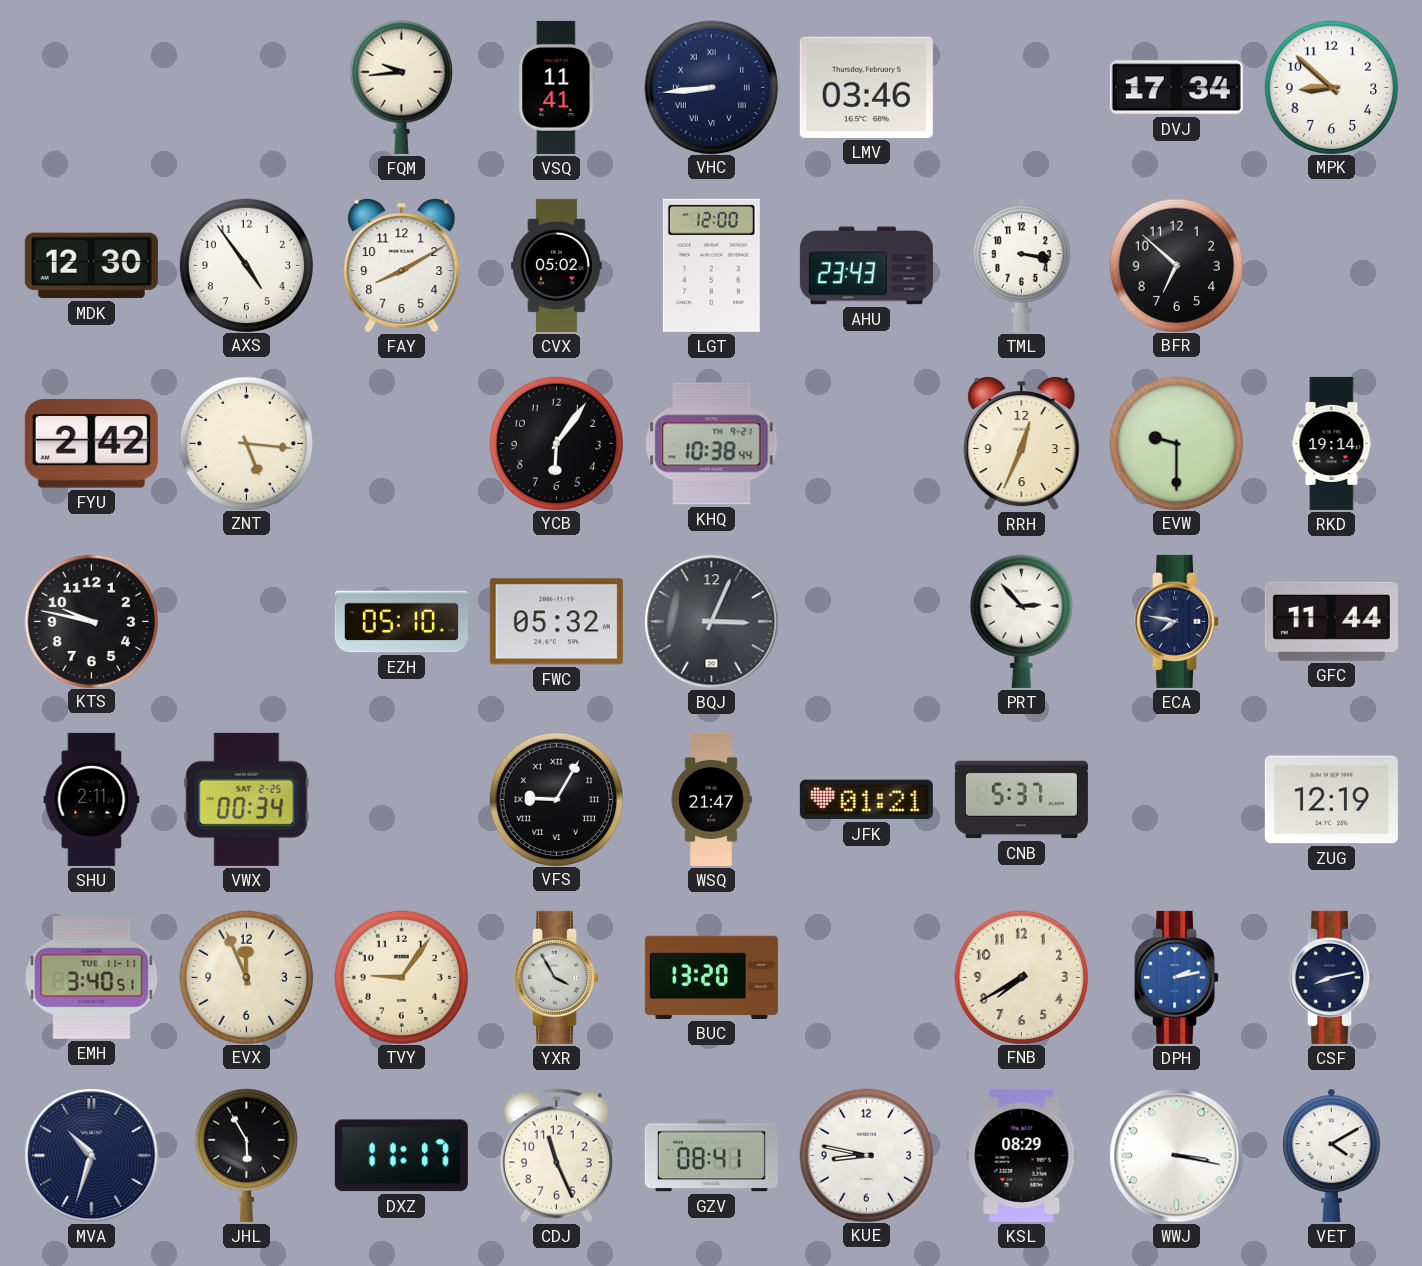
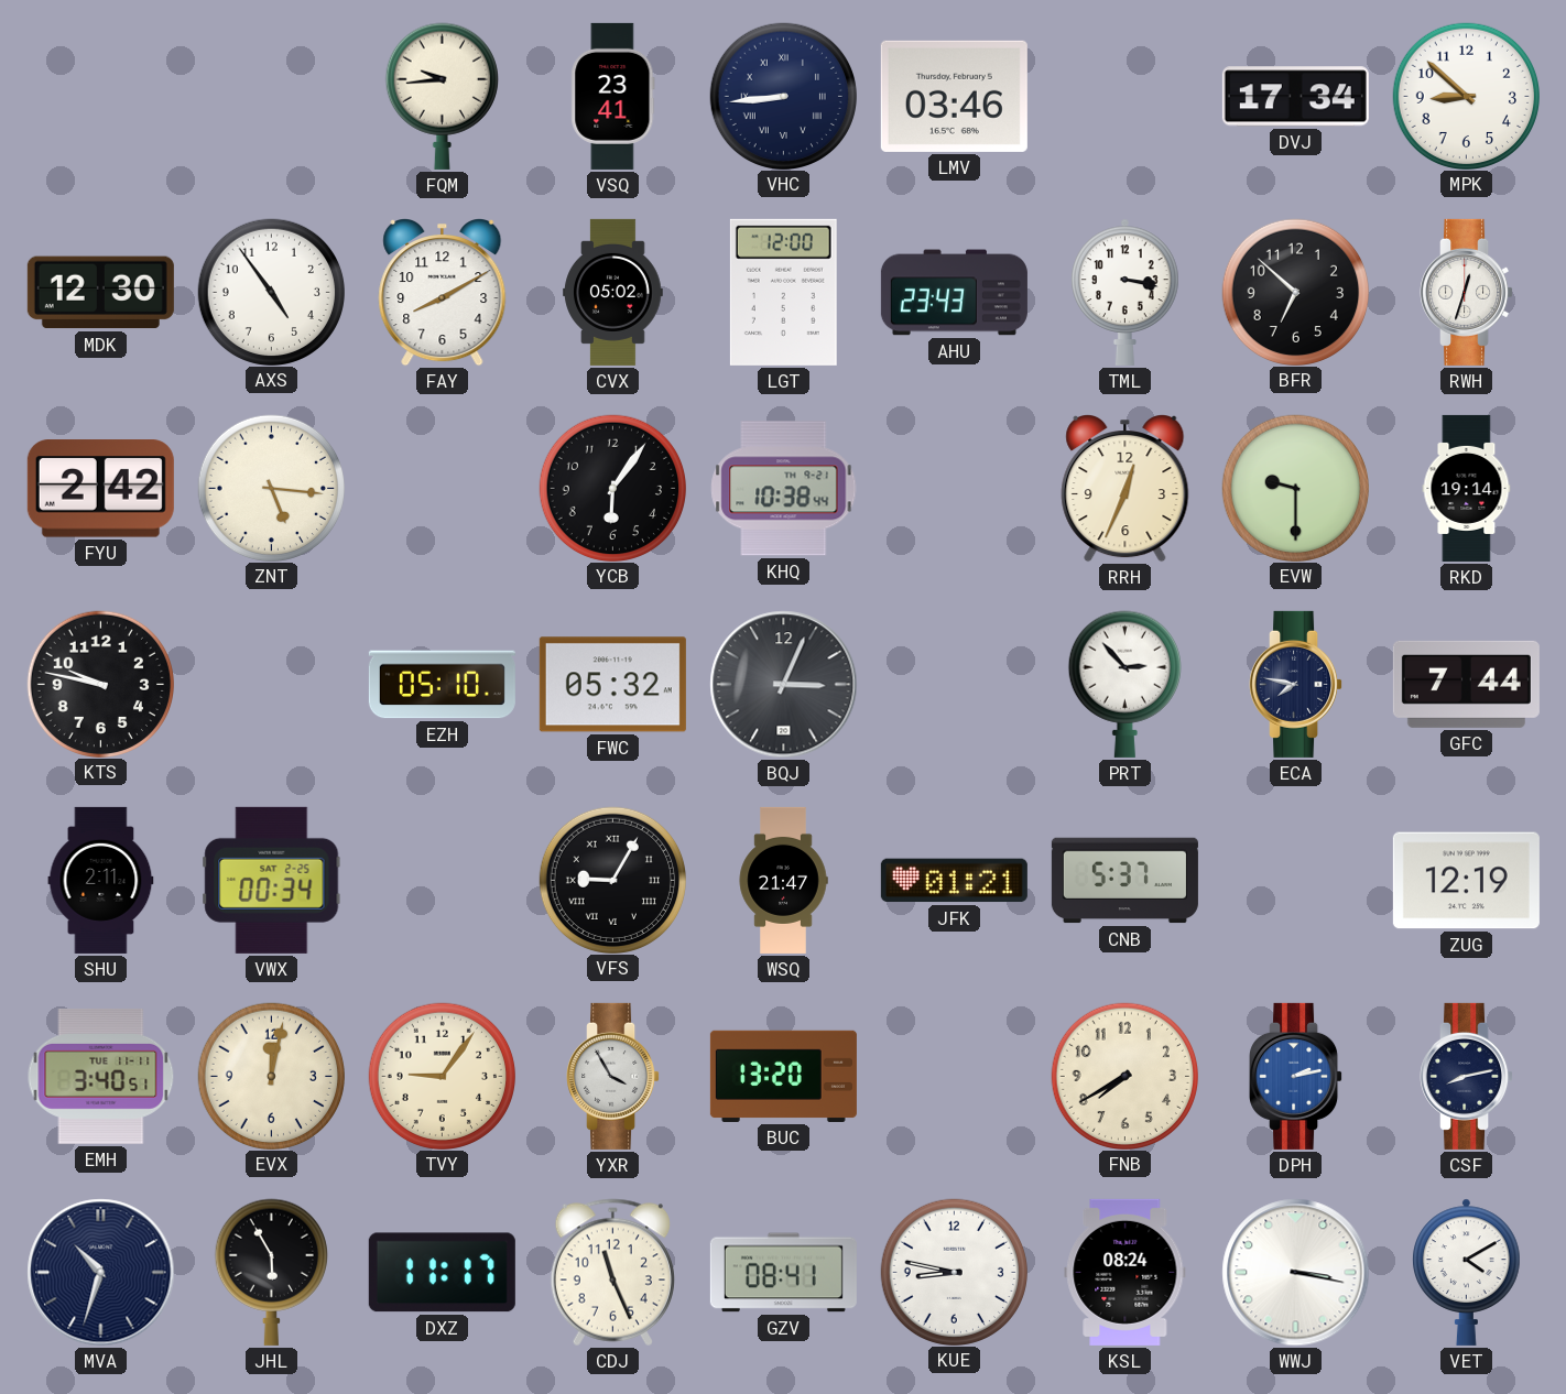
VSQ: 11:41 -> 23:41
RWH: none -> 12:33
GFC: 11:44 -> 7:44
EVX: 11:56 -> 12:02
KSL: 08:29 -> 08:24
